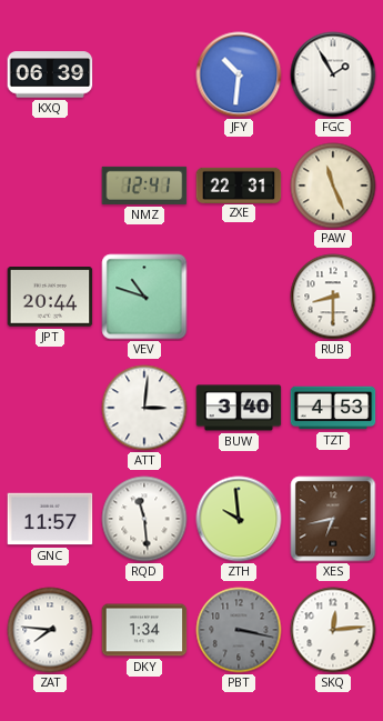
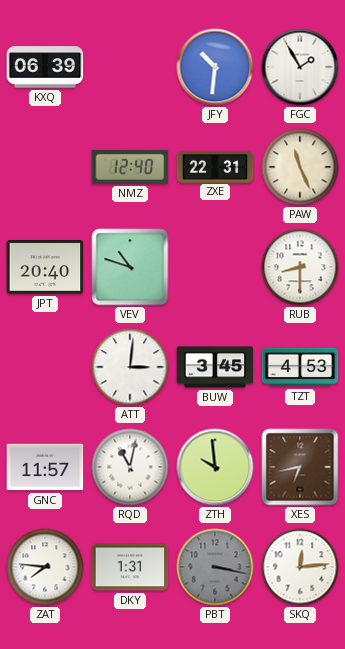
NMZ: 12:41 -> 12:40
JPT: 20:44 -> 20:40
BUW: 3:40 -> 3:45
RQD: 11:29 -> 11:02
DKY: 1:34 -> 1:31
